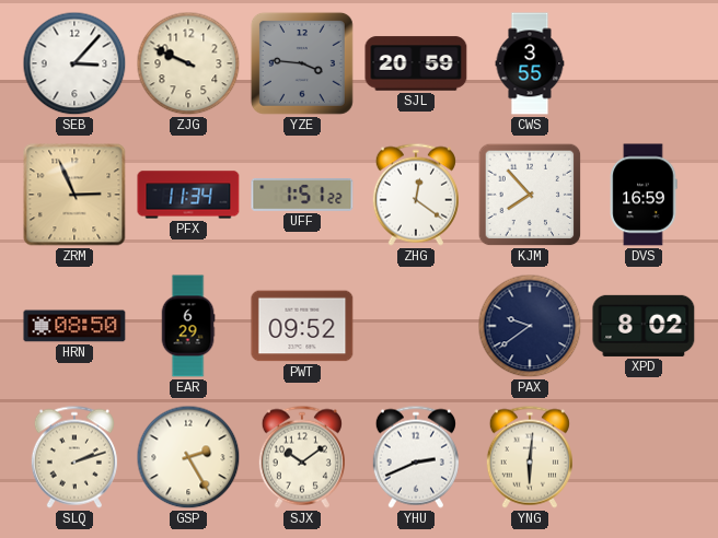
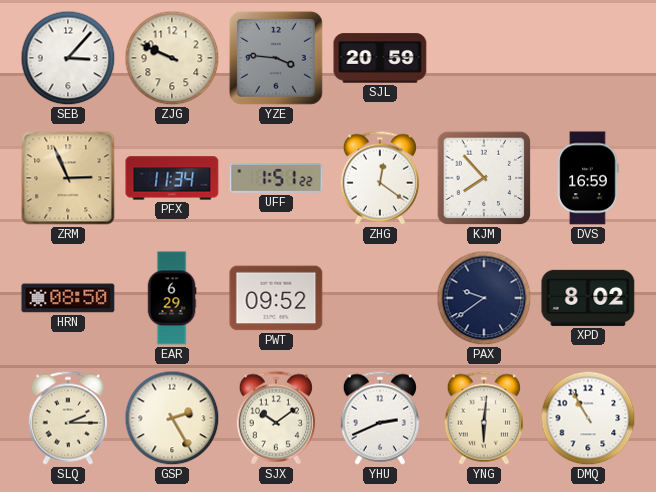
CWS: 3:55 -> none
SLQ: 2:12 -> 2:15
DMQ: none -> 10:55
